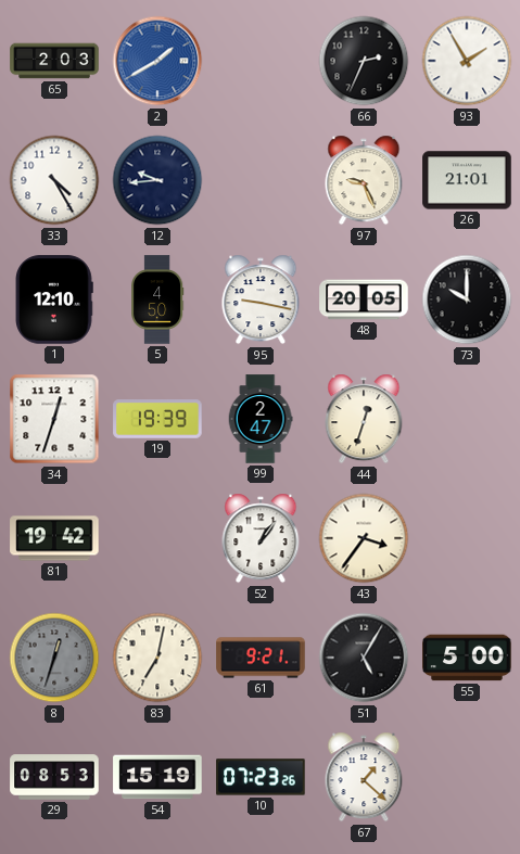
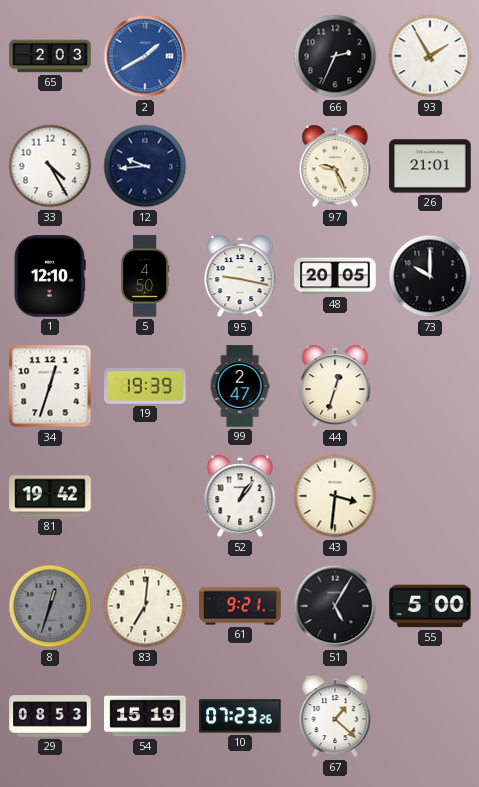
43: 3:36 -> 3:31
83: 7:02 -> 7:01
